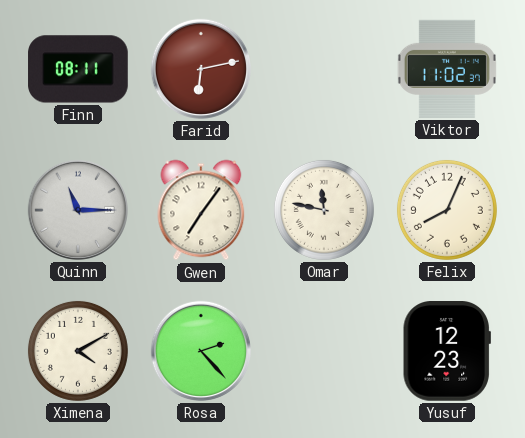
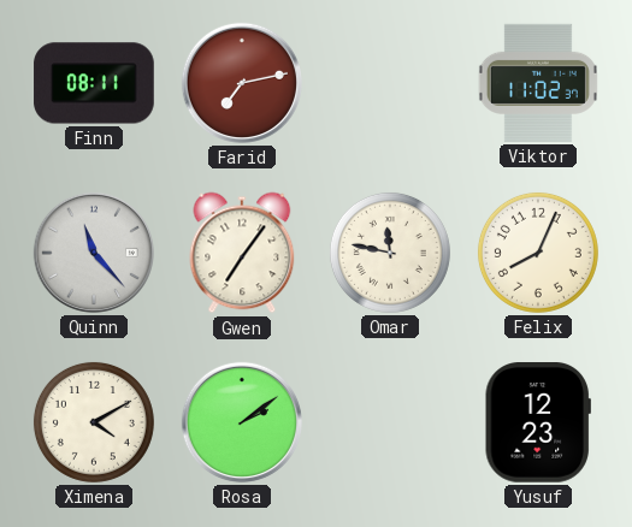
Farid: 6:13 -> 7:13
Quinn: 11:15 -> 11:23
Rosa: 2:23 -> 2:09
